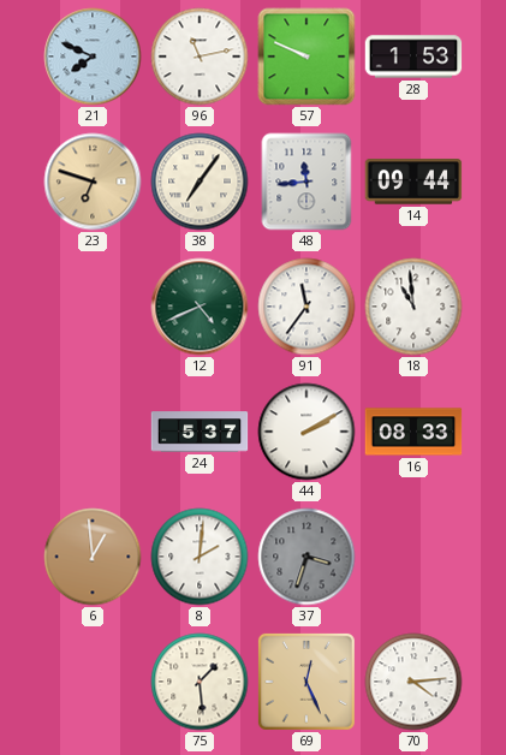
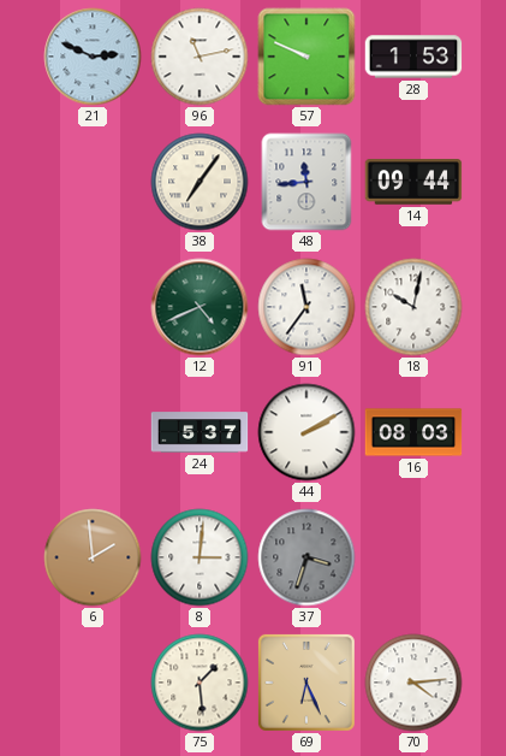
21: 7:49 -> 2:49
23: 6:48 -> none
18: 10:59 -> 10:02
16: 08:33 -> 08:03
6: 12:59 -> 1:59
8: 2:01 -> 3:01
69: 12:26 -> 6:26
